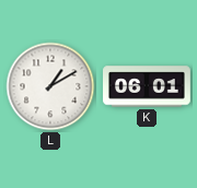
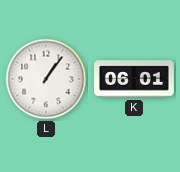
L: 1:10 -> 1:06
